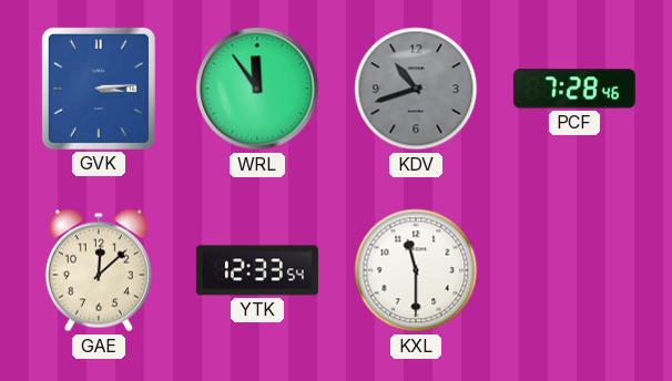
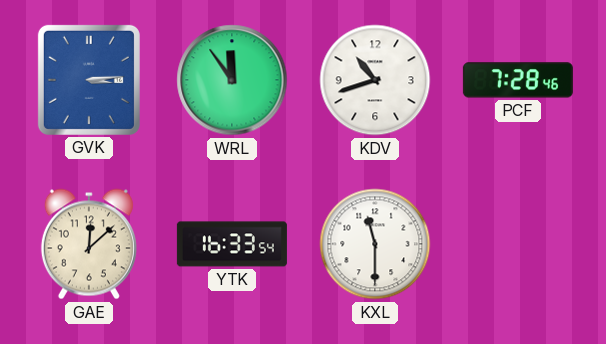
KDV dial: grey -> white
YTK: 12:33 -> 16:33
